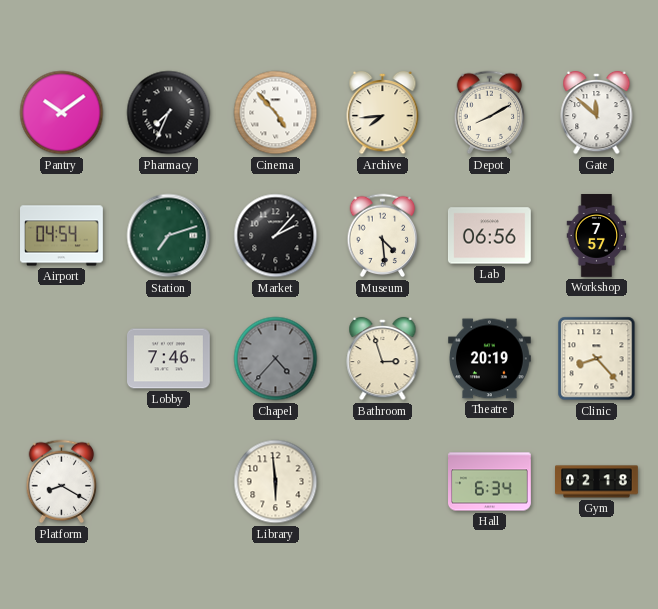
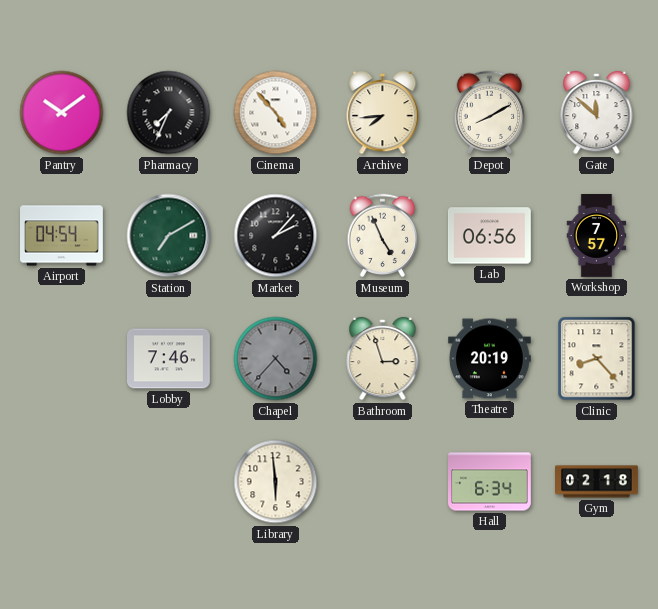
Station: 7:12 -> 7:10
Museum: 4:29 -> 4:56
Platform: 8:20 -> none
